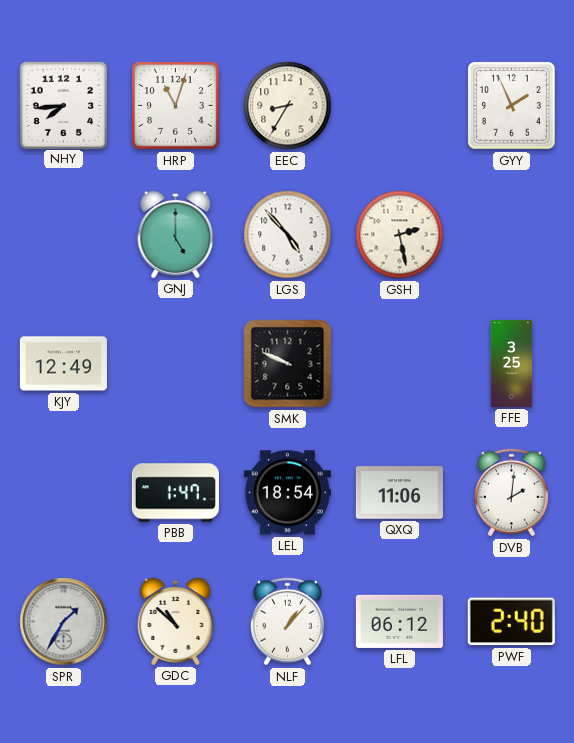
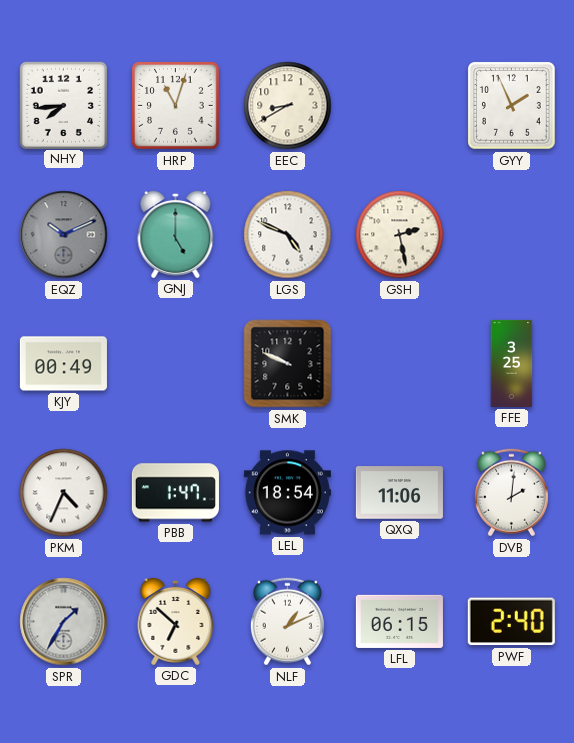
EEC: 8:35 -> 8:40
EQZ: none -> 10:11
LGS: 4:53 -> 4:49
KJY: 12:49 -> 00:49
PKM: none -> 4:34
GDC: 10:52 -> 6:52
NLF: 1:07 -> 1:11
LFL: 06:12 -> 06:15
